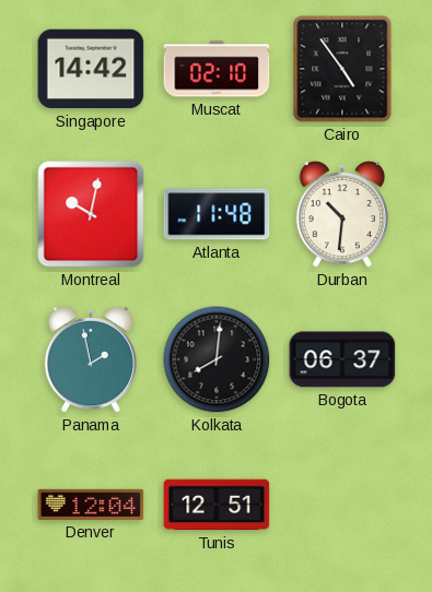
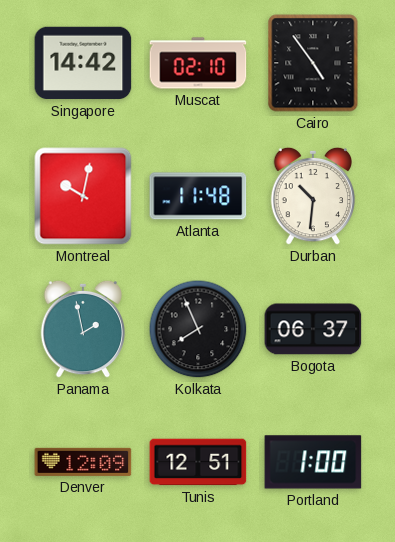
Kolkata: 8:01 -> 7:56
Denver: 12:04 -> 12:09
Portland: none -> 1:00
